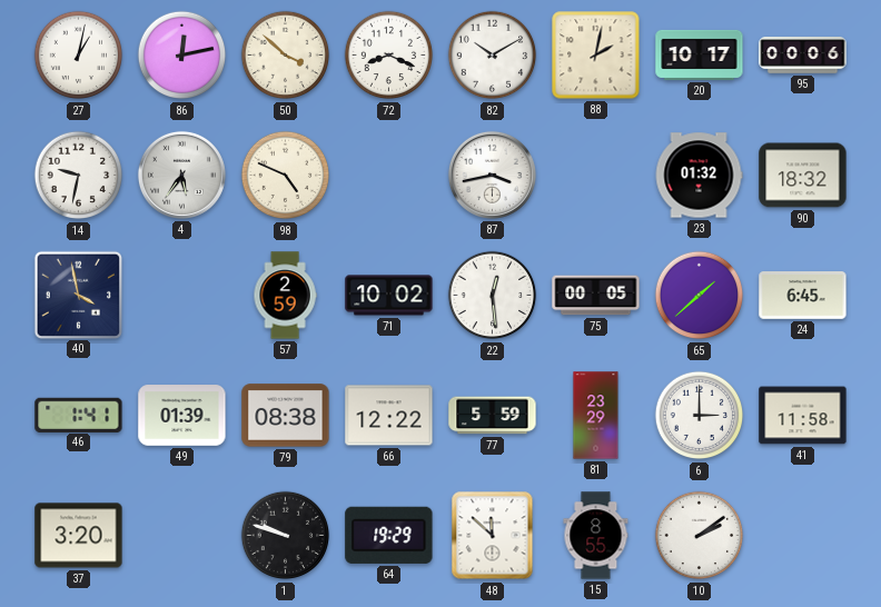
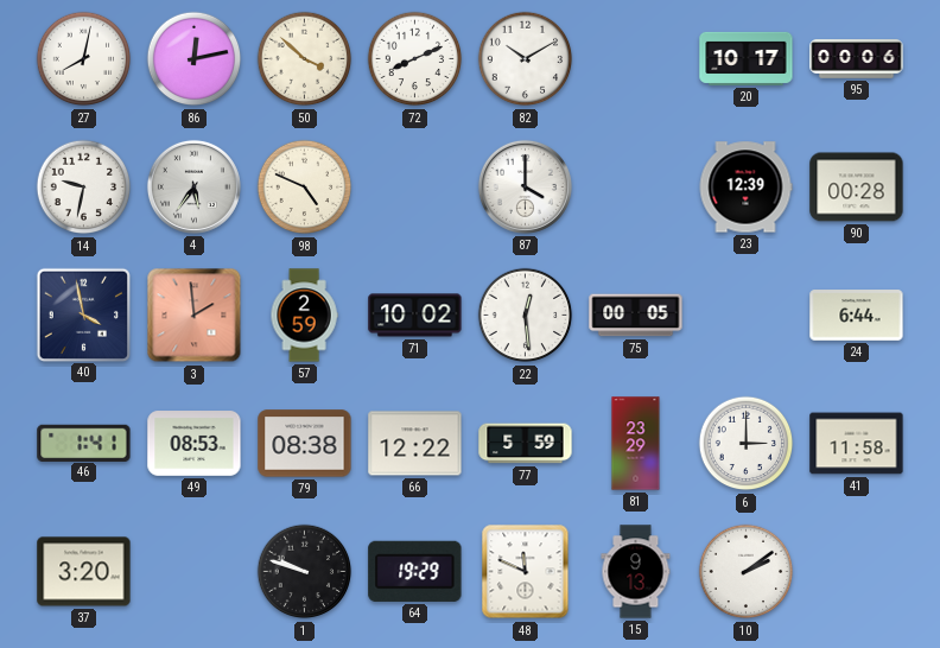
27: 1:02 -> 8:02
72: 8:19 -> 8:11
88: 2:02 -> none
87: 3:43 -> 4:00
23: 01:32 -> 12:39
90: 18:32 -> 00:28
3: none -> 1:59
65: 1:38 -> none
24: 6:45 -> 6:44
49: 01:39 -> 08:53
48: 11:52 -> 11:49
15: 8:55 -> 9:13
